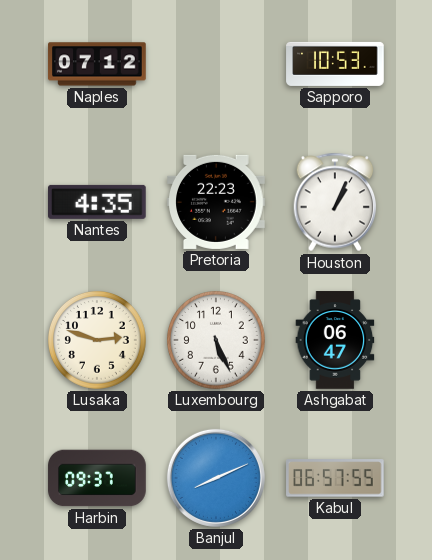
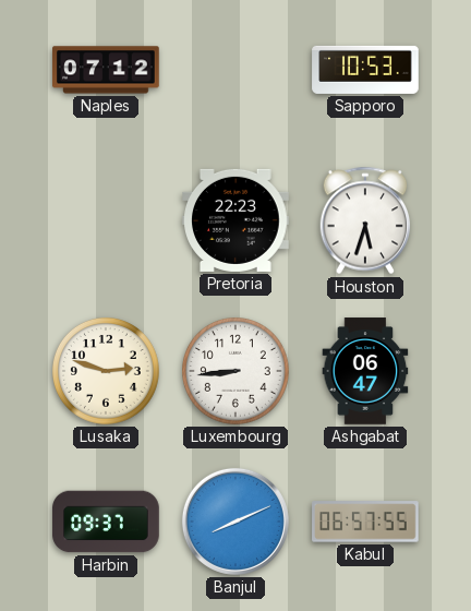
Nantes: 4:35 -> none
Houston: 1:04 -> 5:33
Luxembourg: 5:26 -> 8:44
